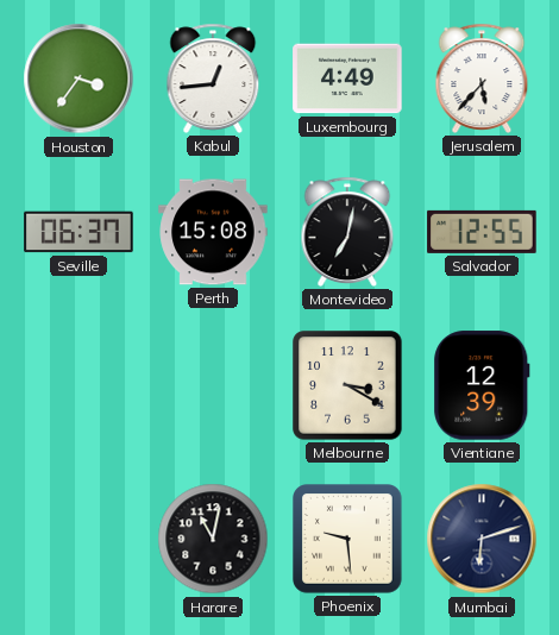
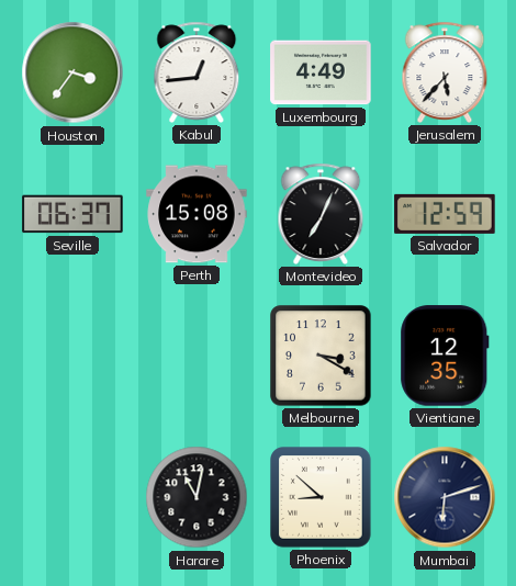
Montevideo: 7:02 -> 7:04
Salvador: 12:55 -> 12:59
Vientiane: 12:39 -> 12:35
Phoenix: 9:29 -> 8:52
